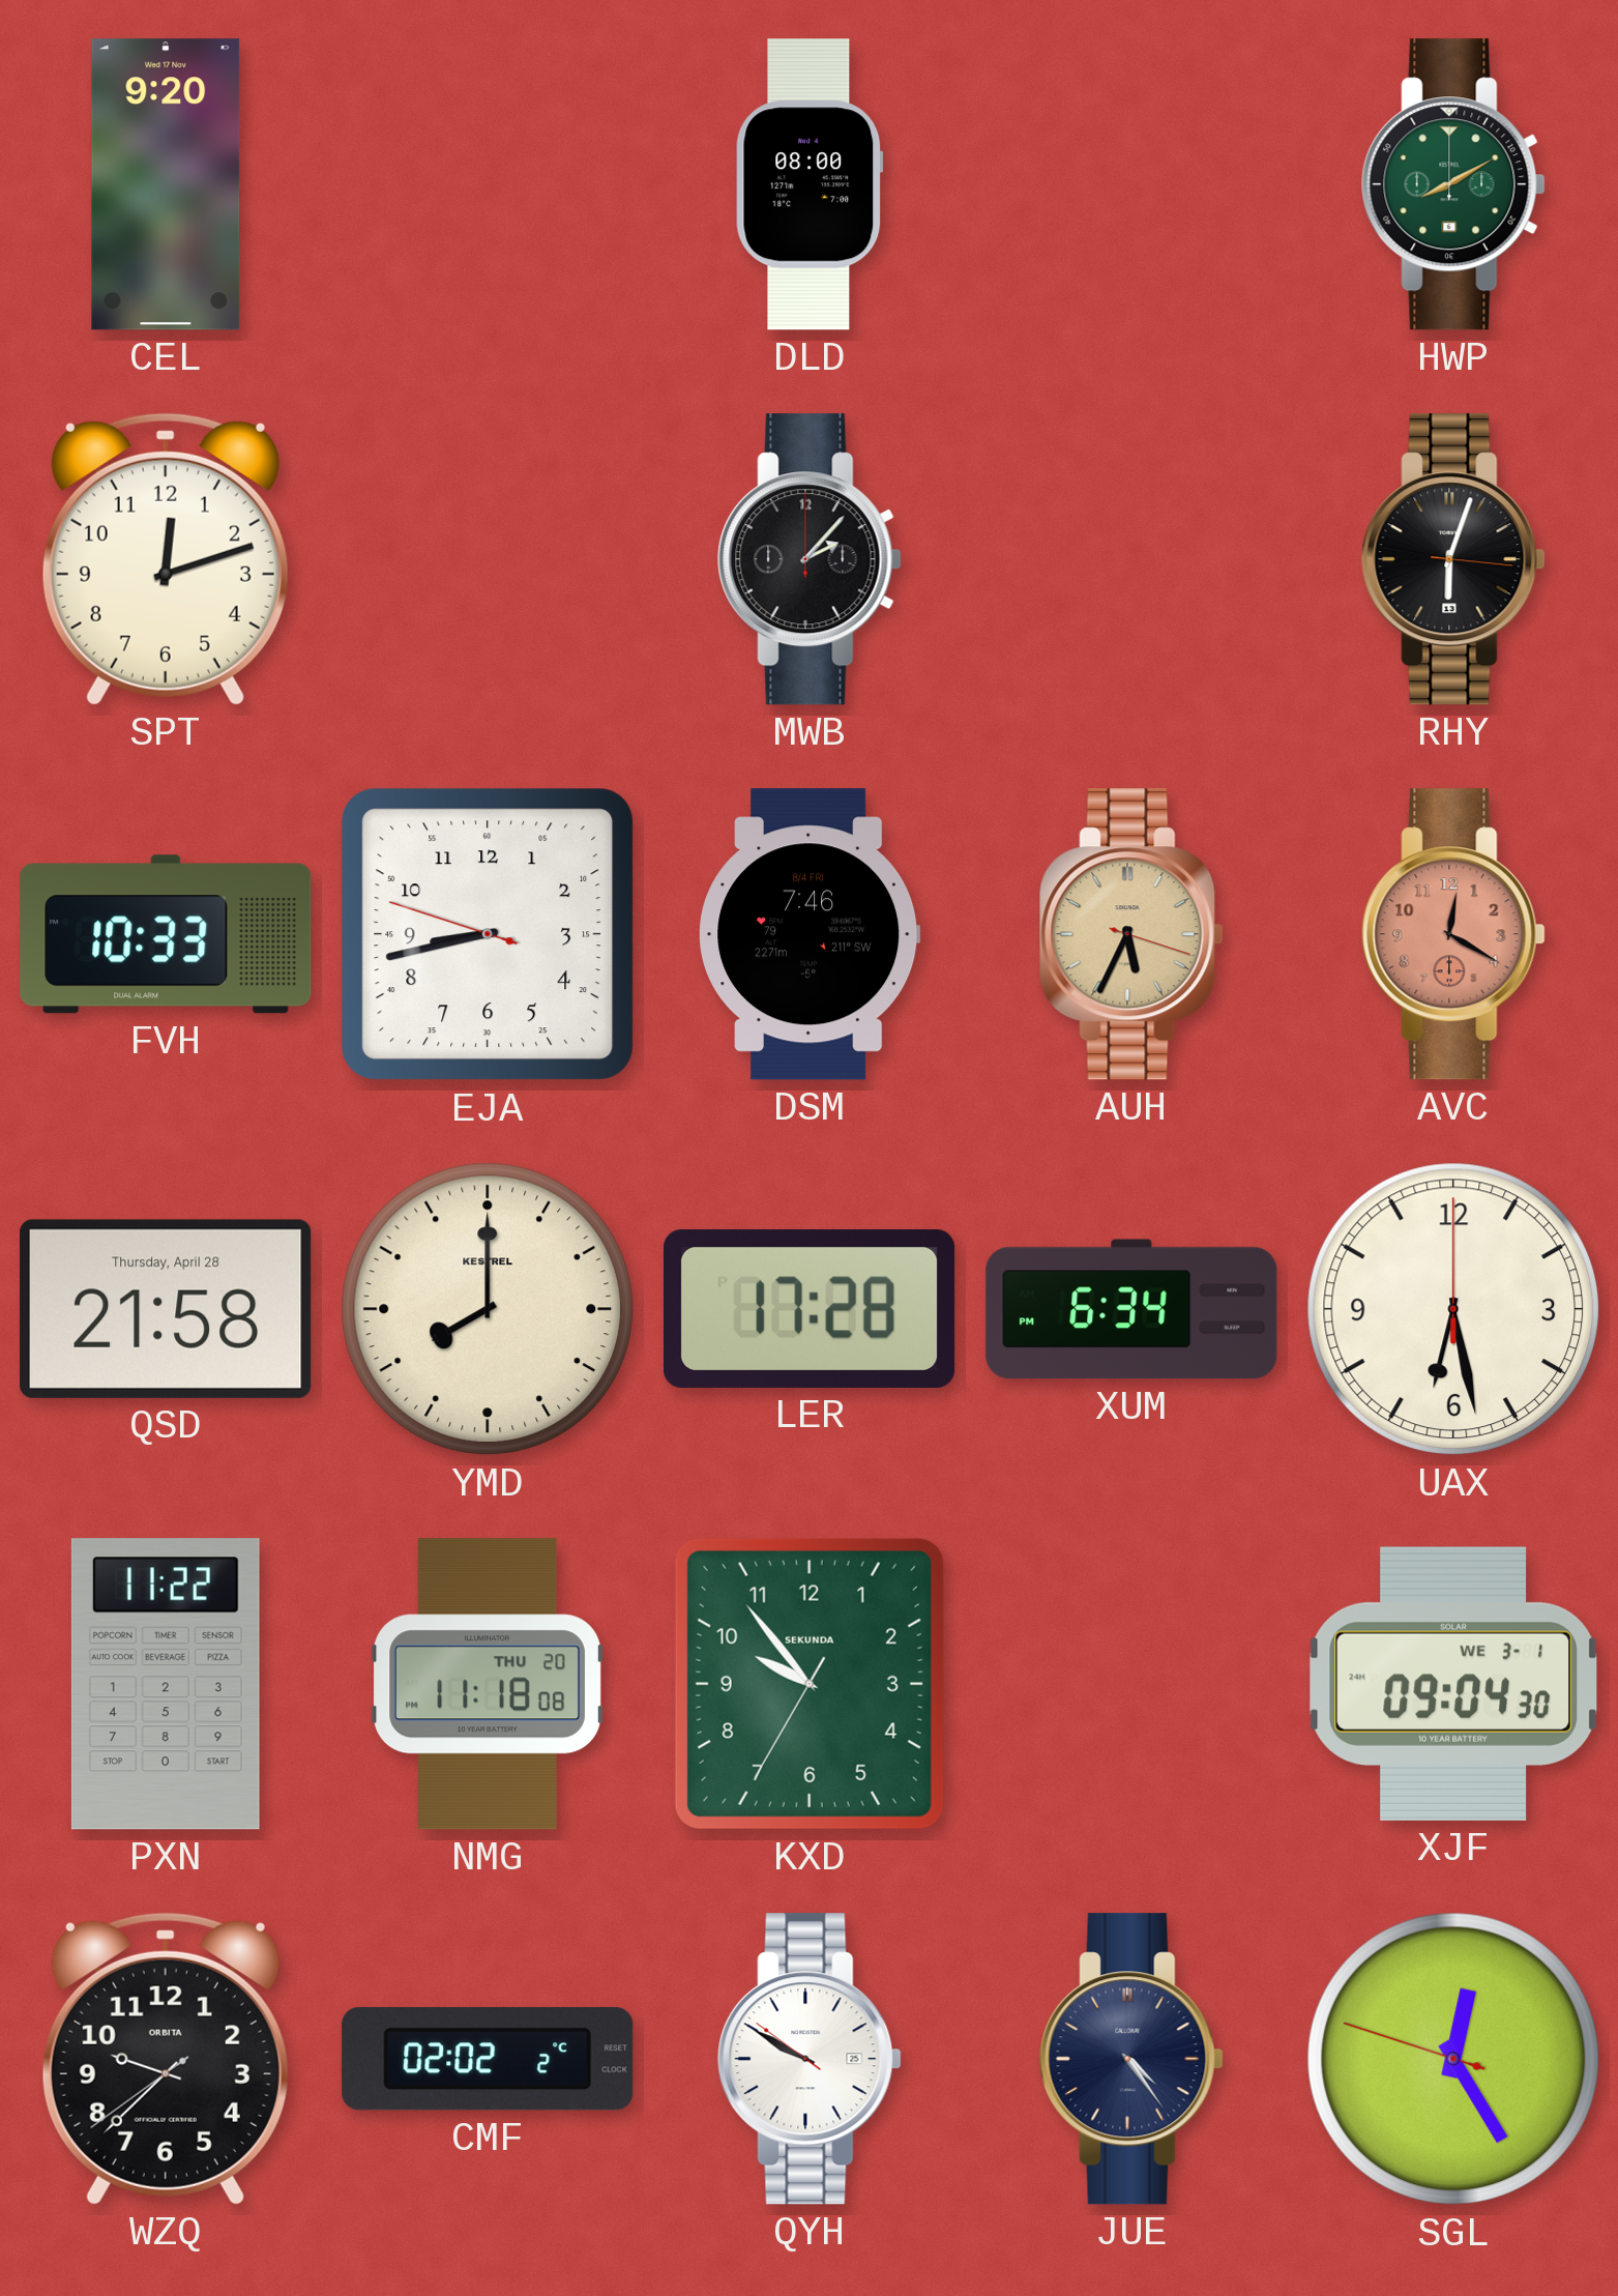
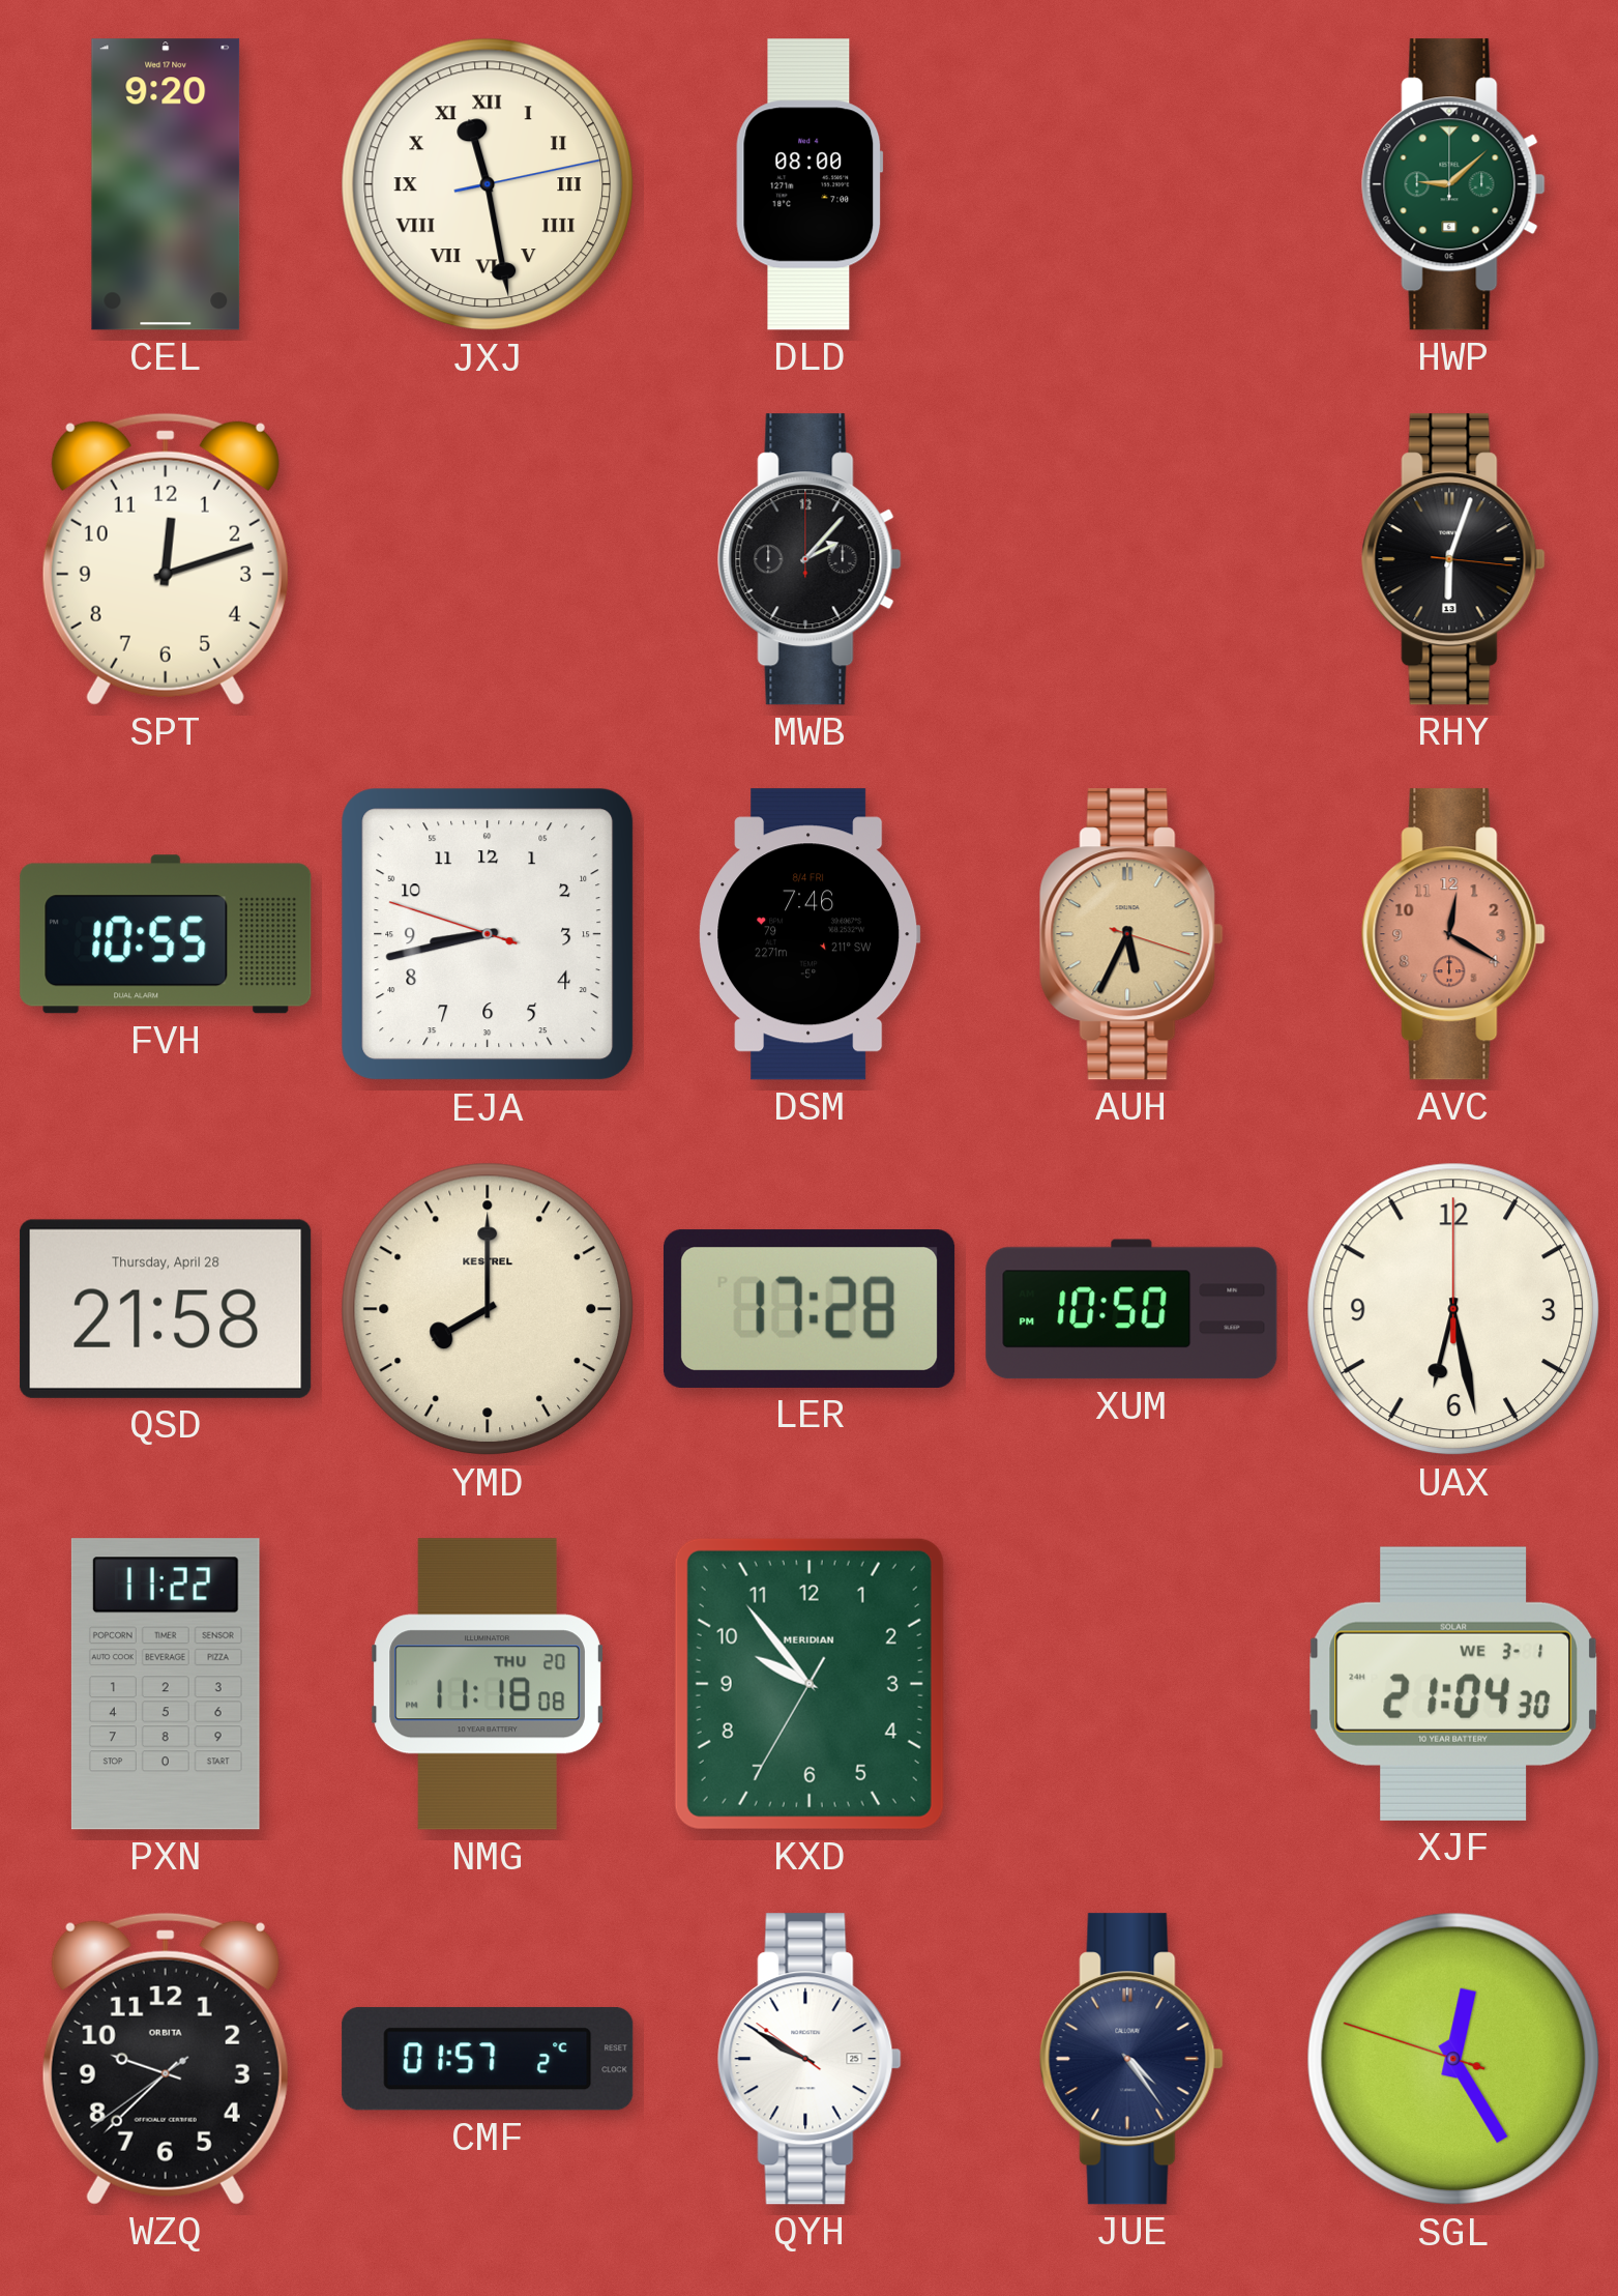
JXJ: none -> 11:28
HWP: 8:10 -> 9:08
FVH: 10:33 -> 10:55
XUM: 6:34 -> 10:50
KXD brand: SEKUNDA -> MERIDIAN
XJF: 09:04 -> 21:04
CMF: 02:02 -> 01:57
